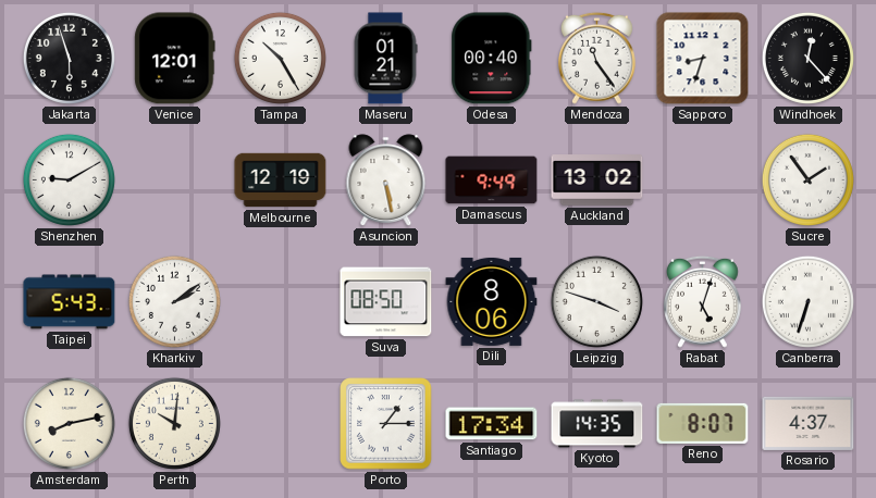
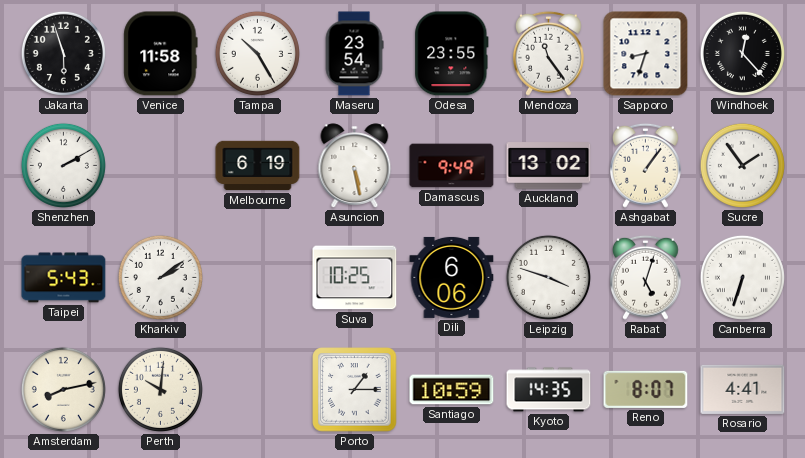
Venice: 12:01 -> 11:58
Maseru: 01:21 -> 23:54
Odesa: 00:40 -> 23:55
Shenzhen: 9:10 -> 2:10
Melbourne: 12:19 -> 6:19
Ashgabat: none -> 1:06
Suva: 08:50 -> 10:25
Dili: 8:06 -> 6:06
Santiago: 17:34 -> 10:59
Rosario: 4:37 -> 4:41
